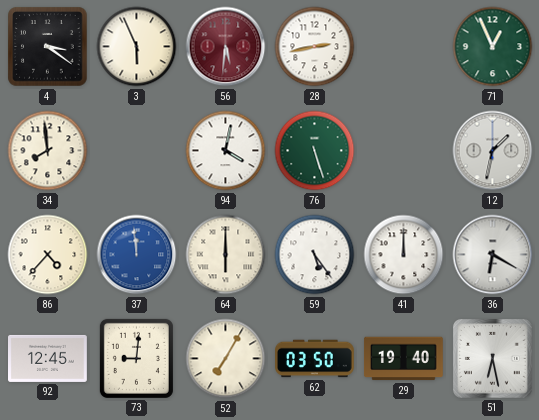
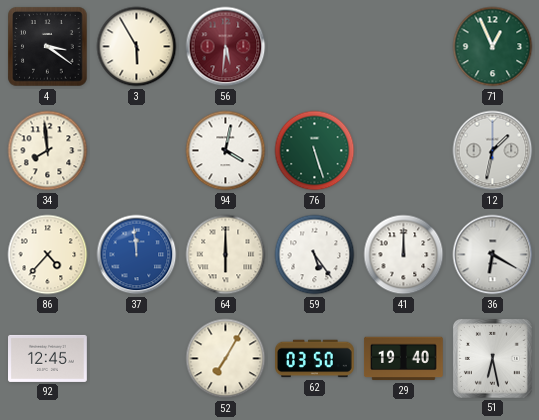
3: 5:56 -> 5:55
28: 2:43 -> none
73: 9:01 -> none
